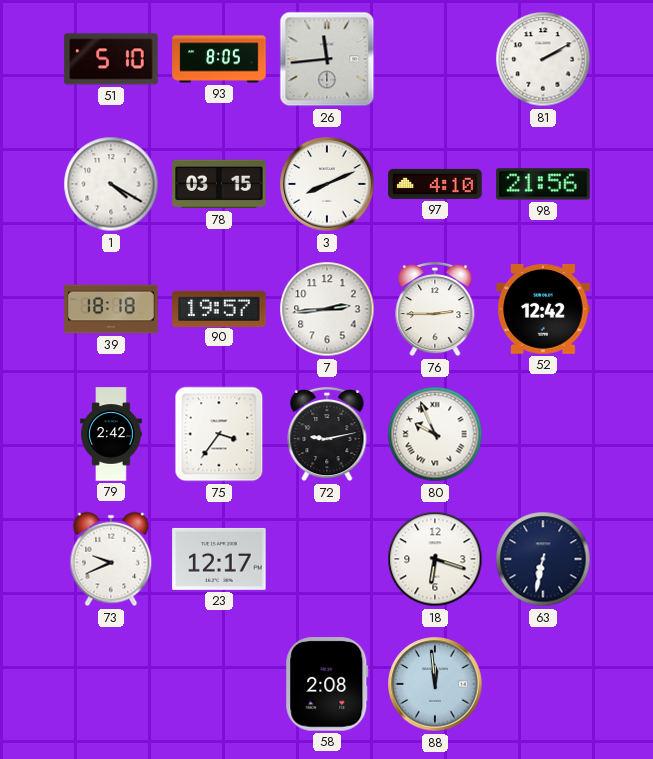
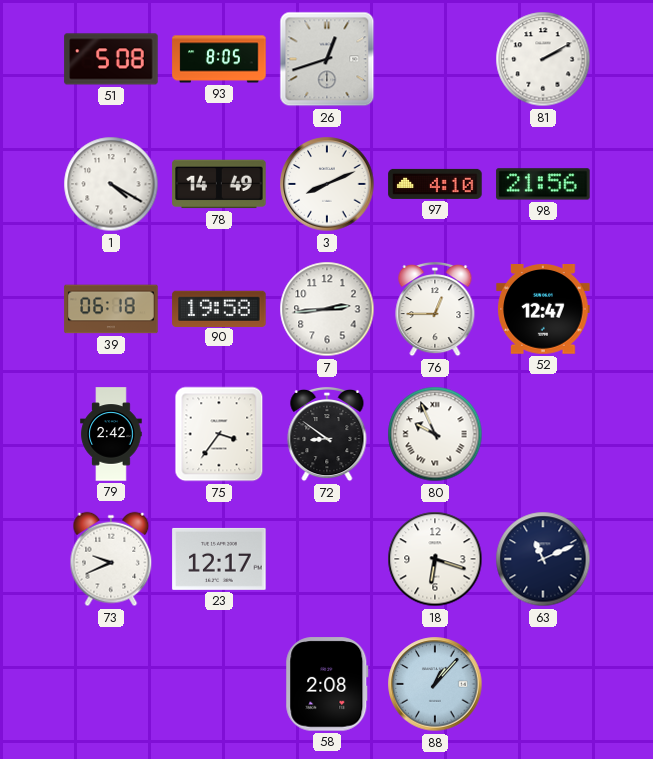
51: 5:10 -> 5:08
26: 11:44 -> 12:42
78: 03:15 -> 14:49
39: 18:18 -> 06:18
90: 19:57 -> 19:58
76: 2:45 -> 12:45
52: 12:42 -> 12:47
72: 9:13 -> 8:51
63: 6:32 -> 11:11
88: 11:59 -> 1:07
